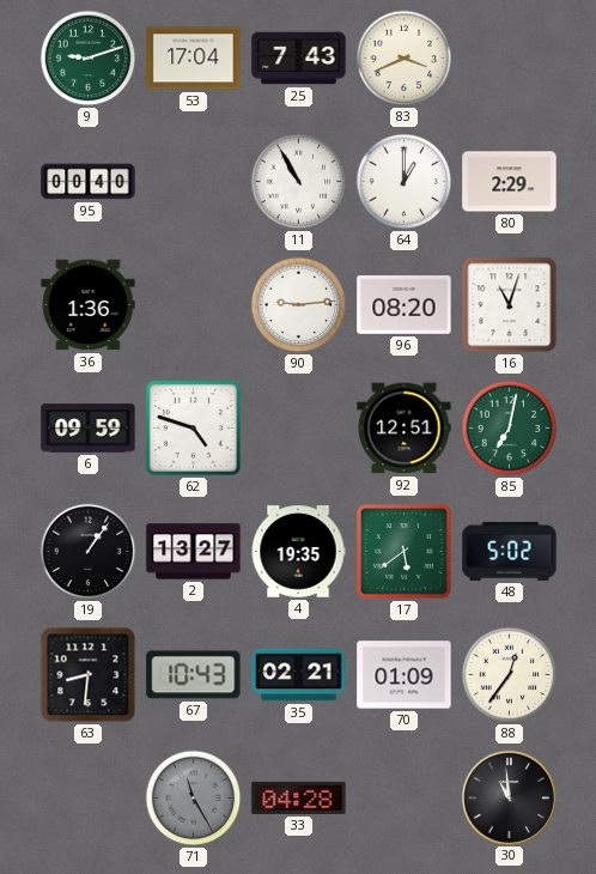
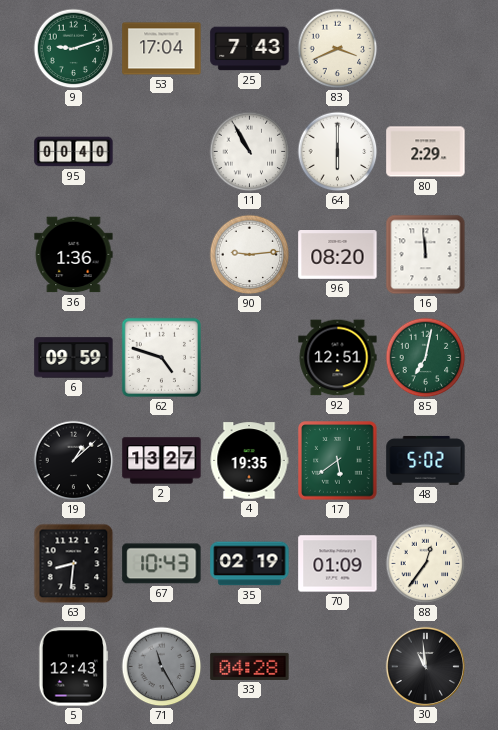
64: 1:00 -> 6:00
16: 11:03 -> 11:59
19: 1:06 -> 1:08
35: 02:21 -> 02:19
5: none -> 12:43
